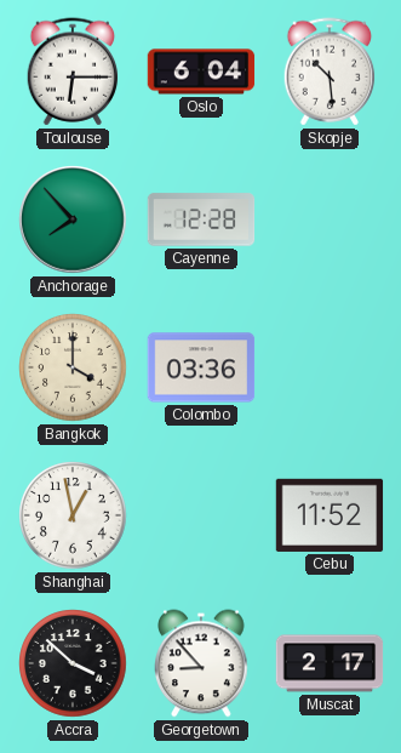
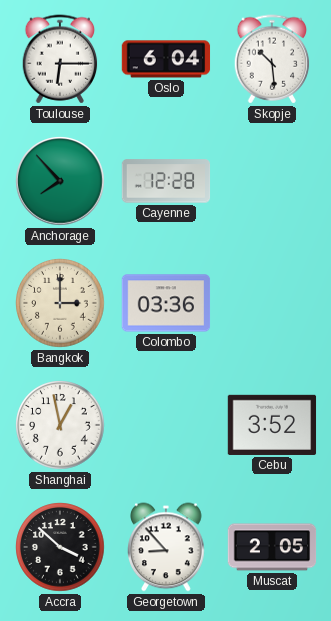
Bangkok: 4:00 -> 3:00
Cebu: 11:52 -> 3:52
Muscat: 2:17 -> 2:05
